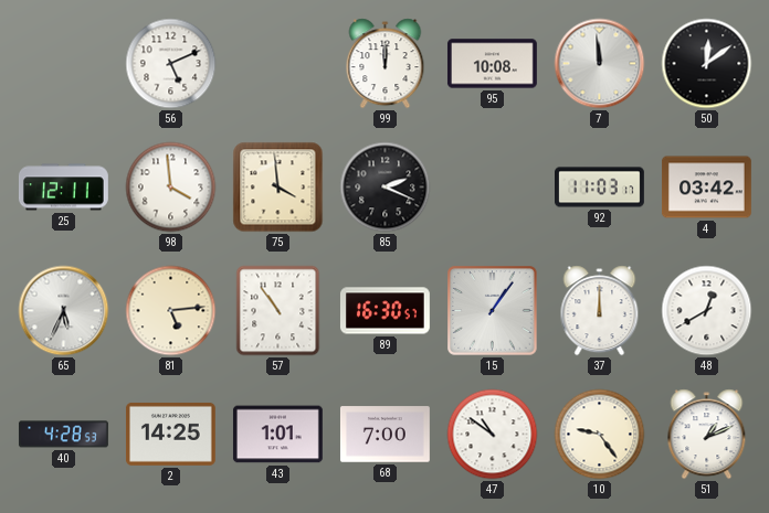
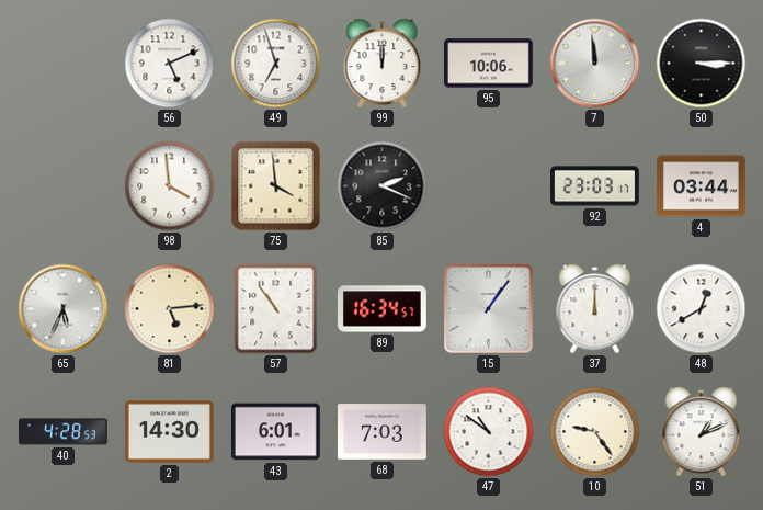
49: none -> 6:57
95: 10:08 -> 10:06
50: 12:09 -> 3:15
25: 12:11 -> none
92: 11:03 -> 23:03
4: 03:42 -> 03:44
89: 16:30 -> 16:34
2: 14:25 -> 14:30
43: 1:01 -> 6:01
68: 7:00 -> 7:03
